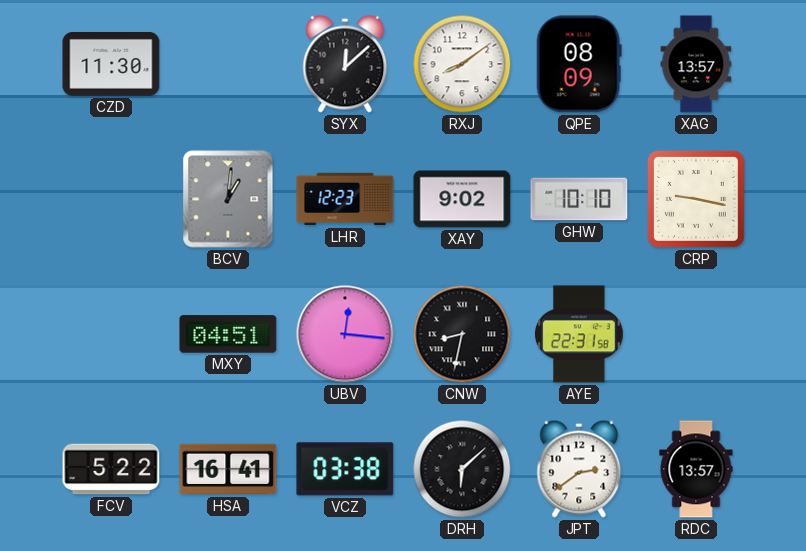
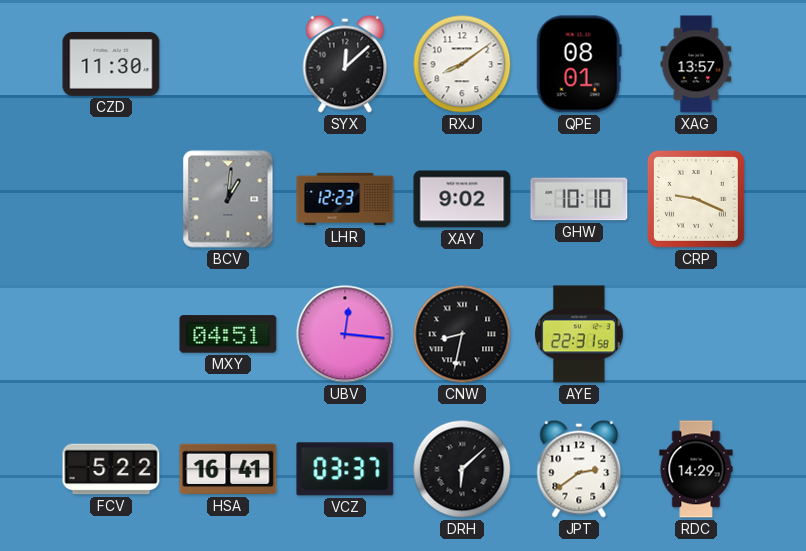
QPE: 08:09 -> 08:01
CRP: 9:17 -> 9:19
VCZ: 03:38 -> 03:37
RDC: 13:57 -> 14:29
